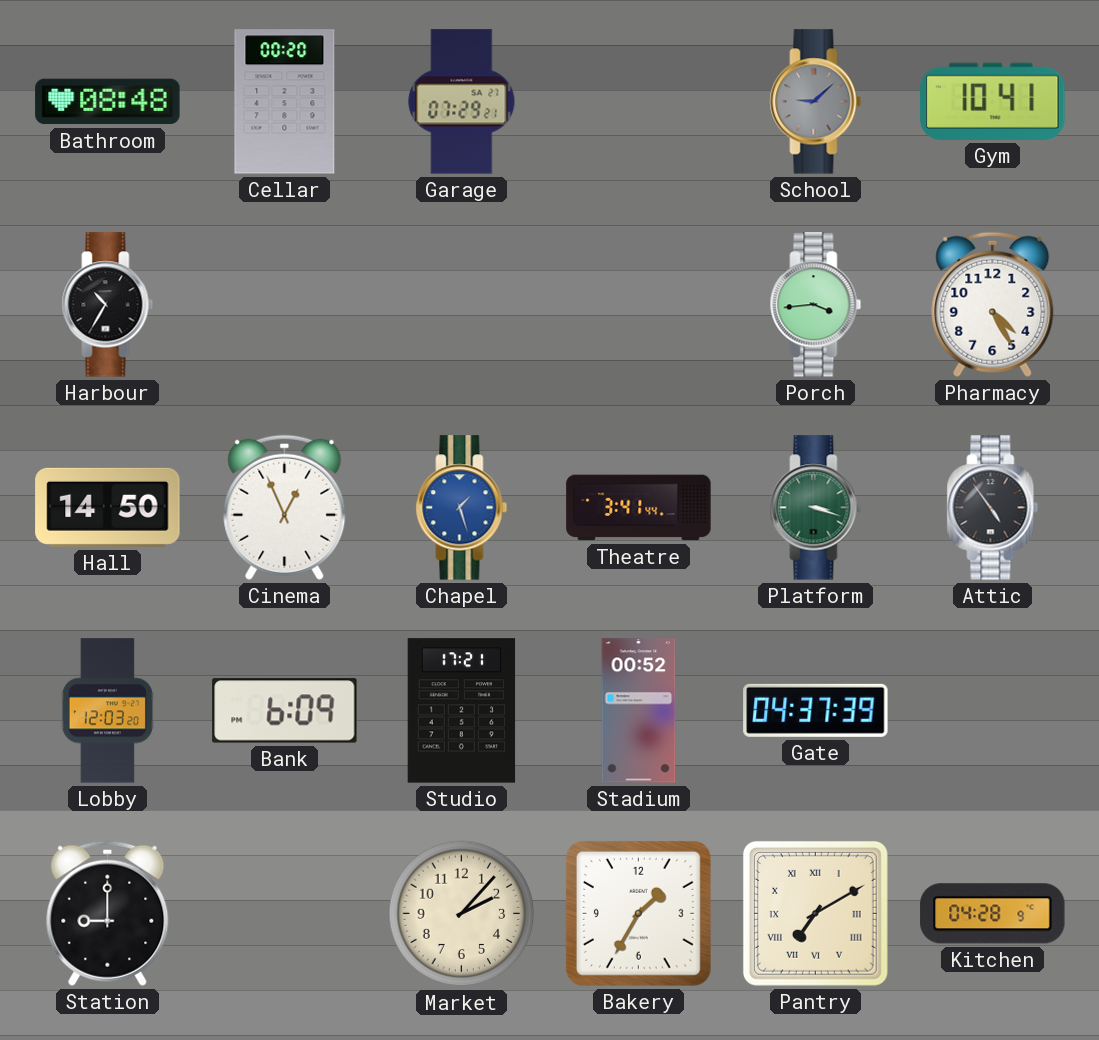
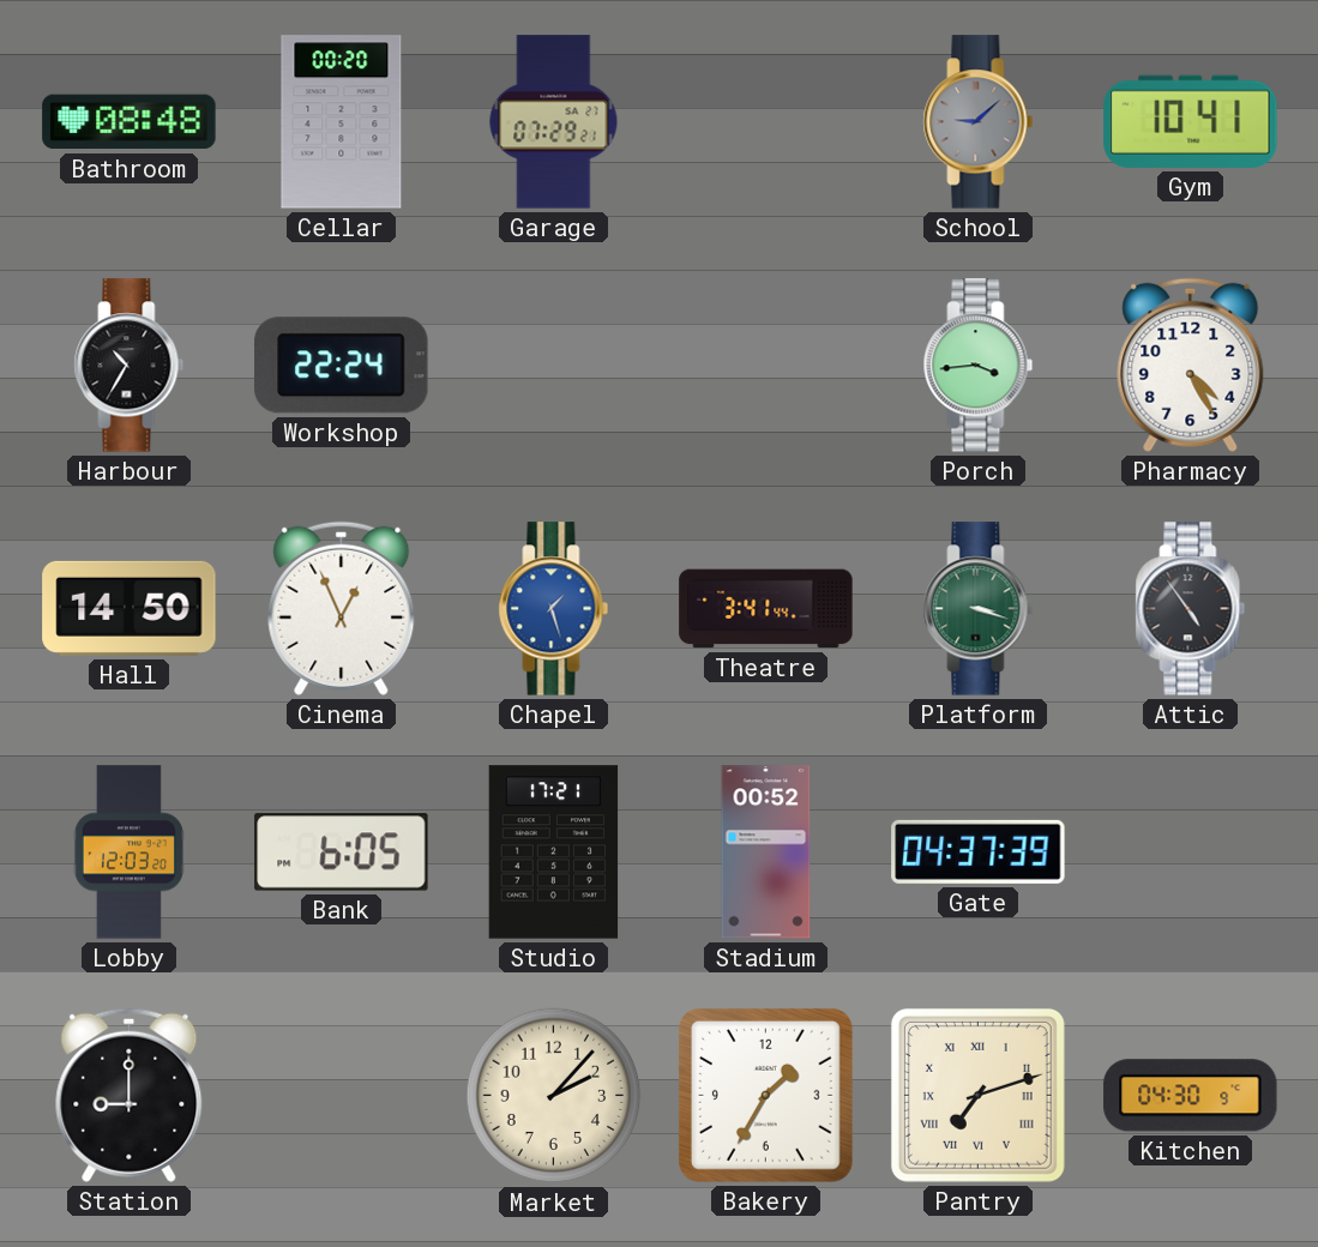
Workshop: none -> 22:24
Bank: 6:09 -> 6:05
Pantry: 7:10 -> 7:12
Kitchen: 04:28 -> 04:30
